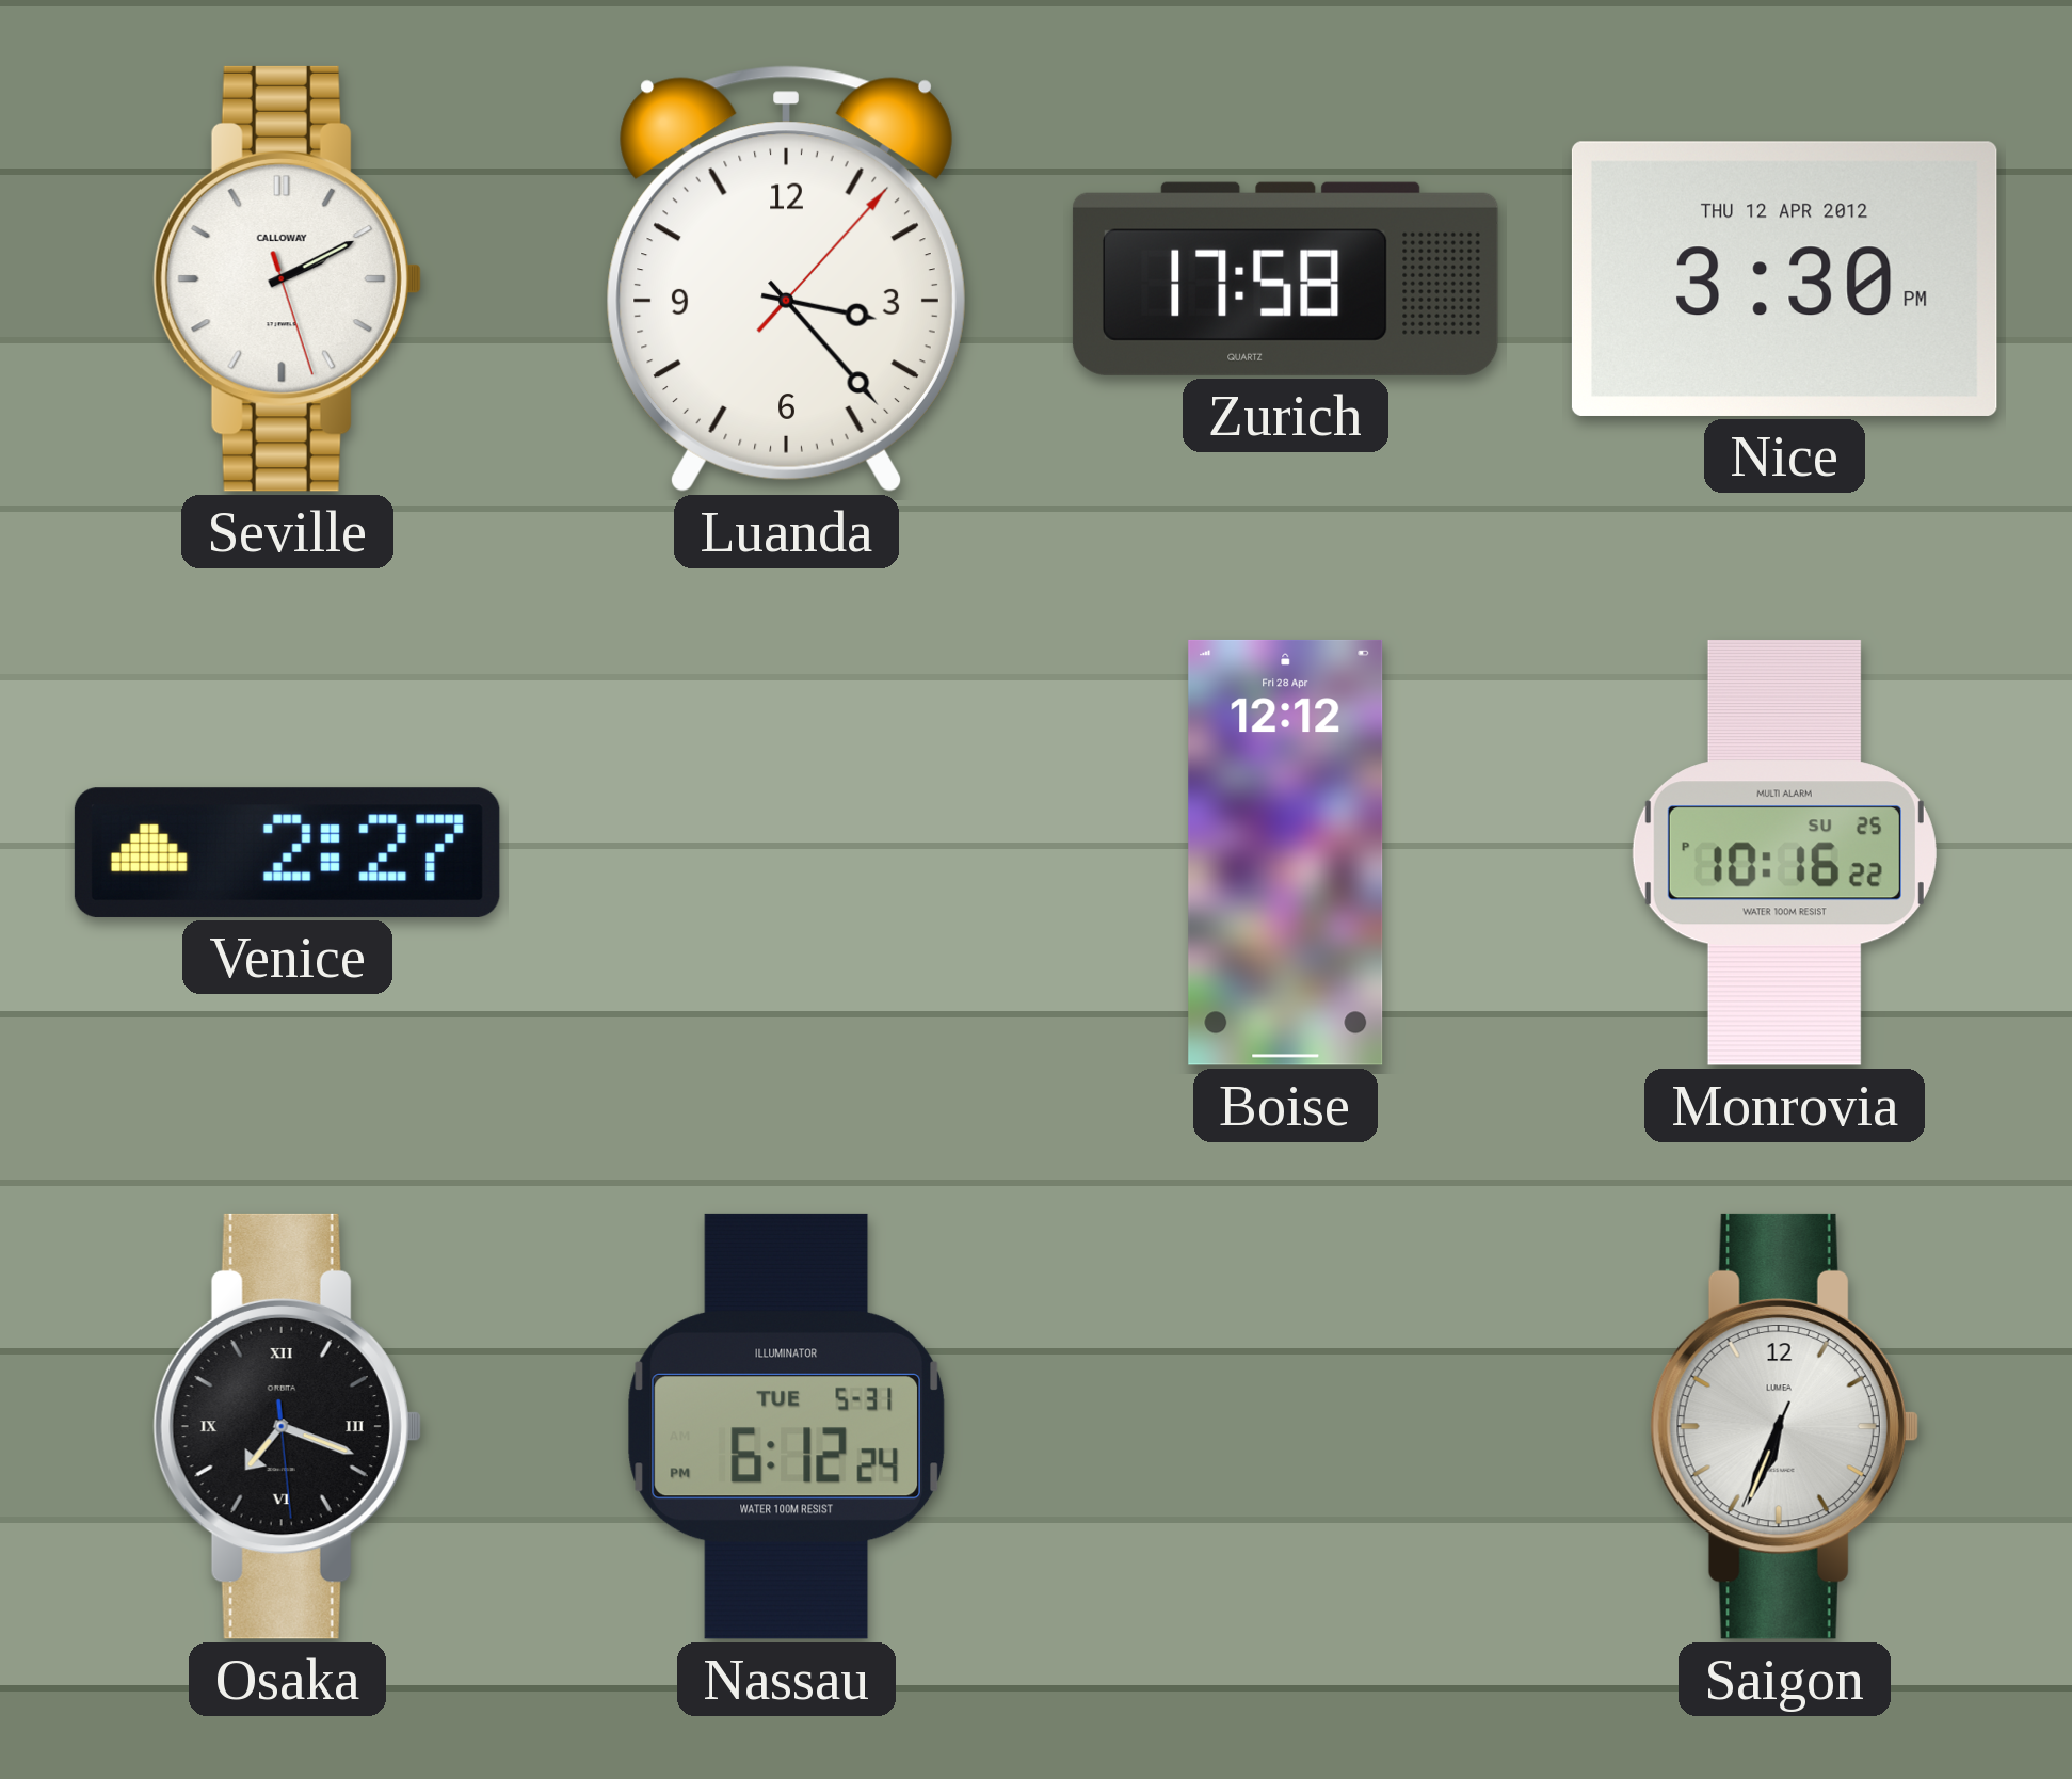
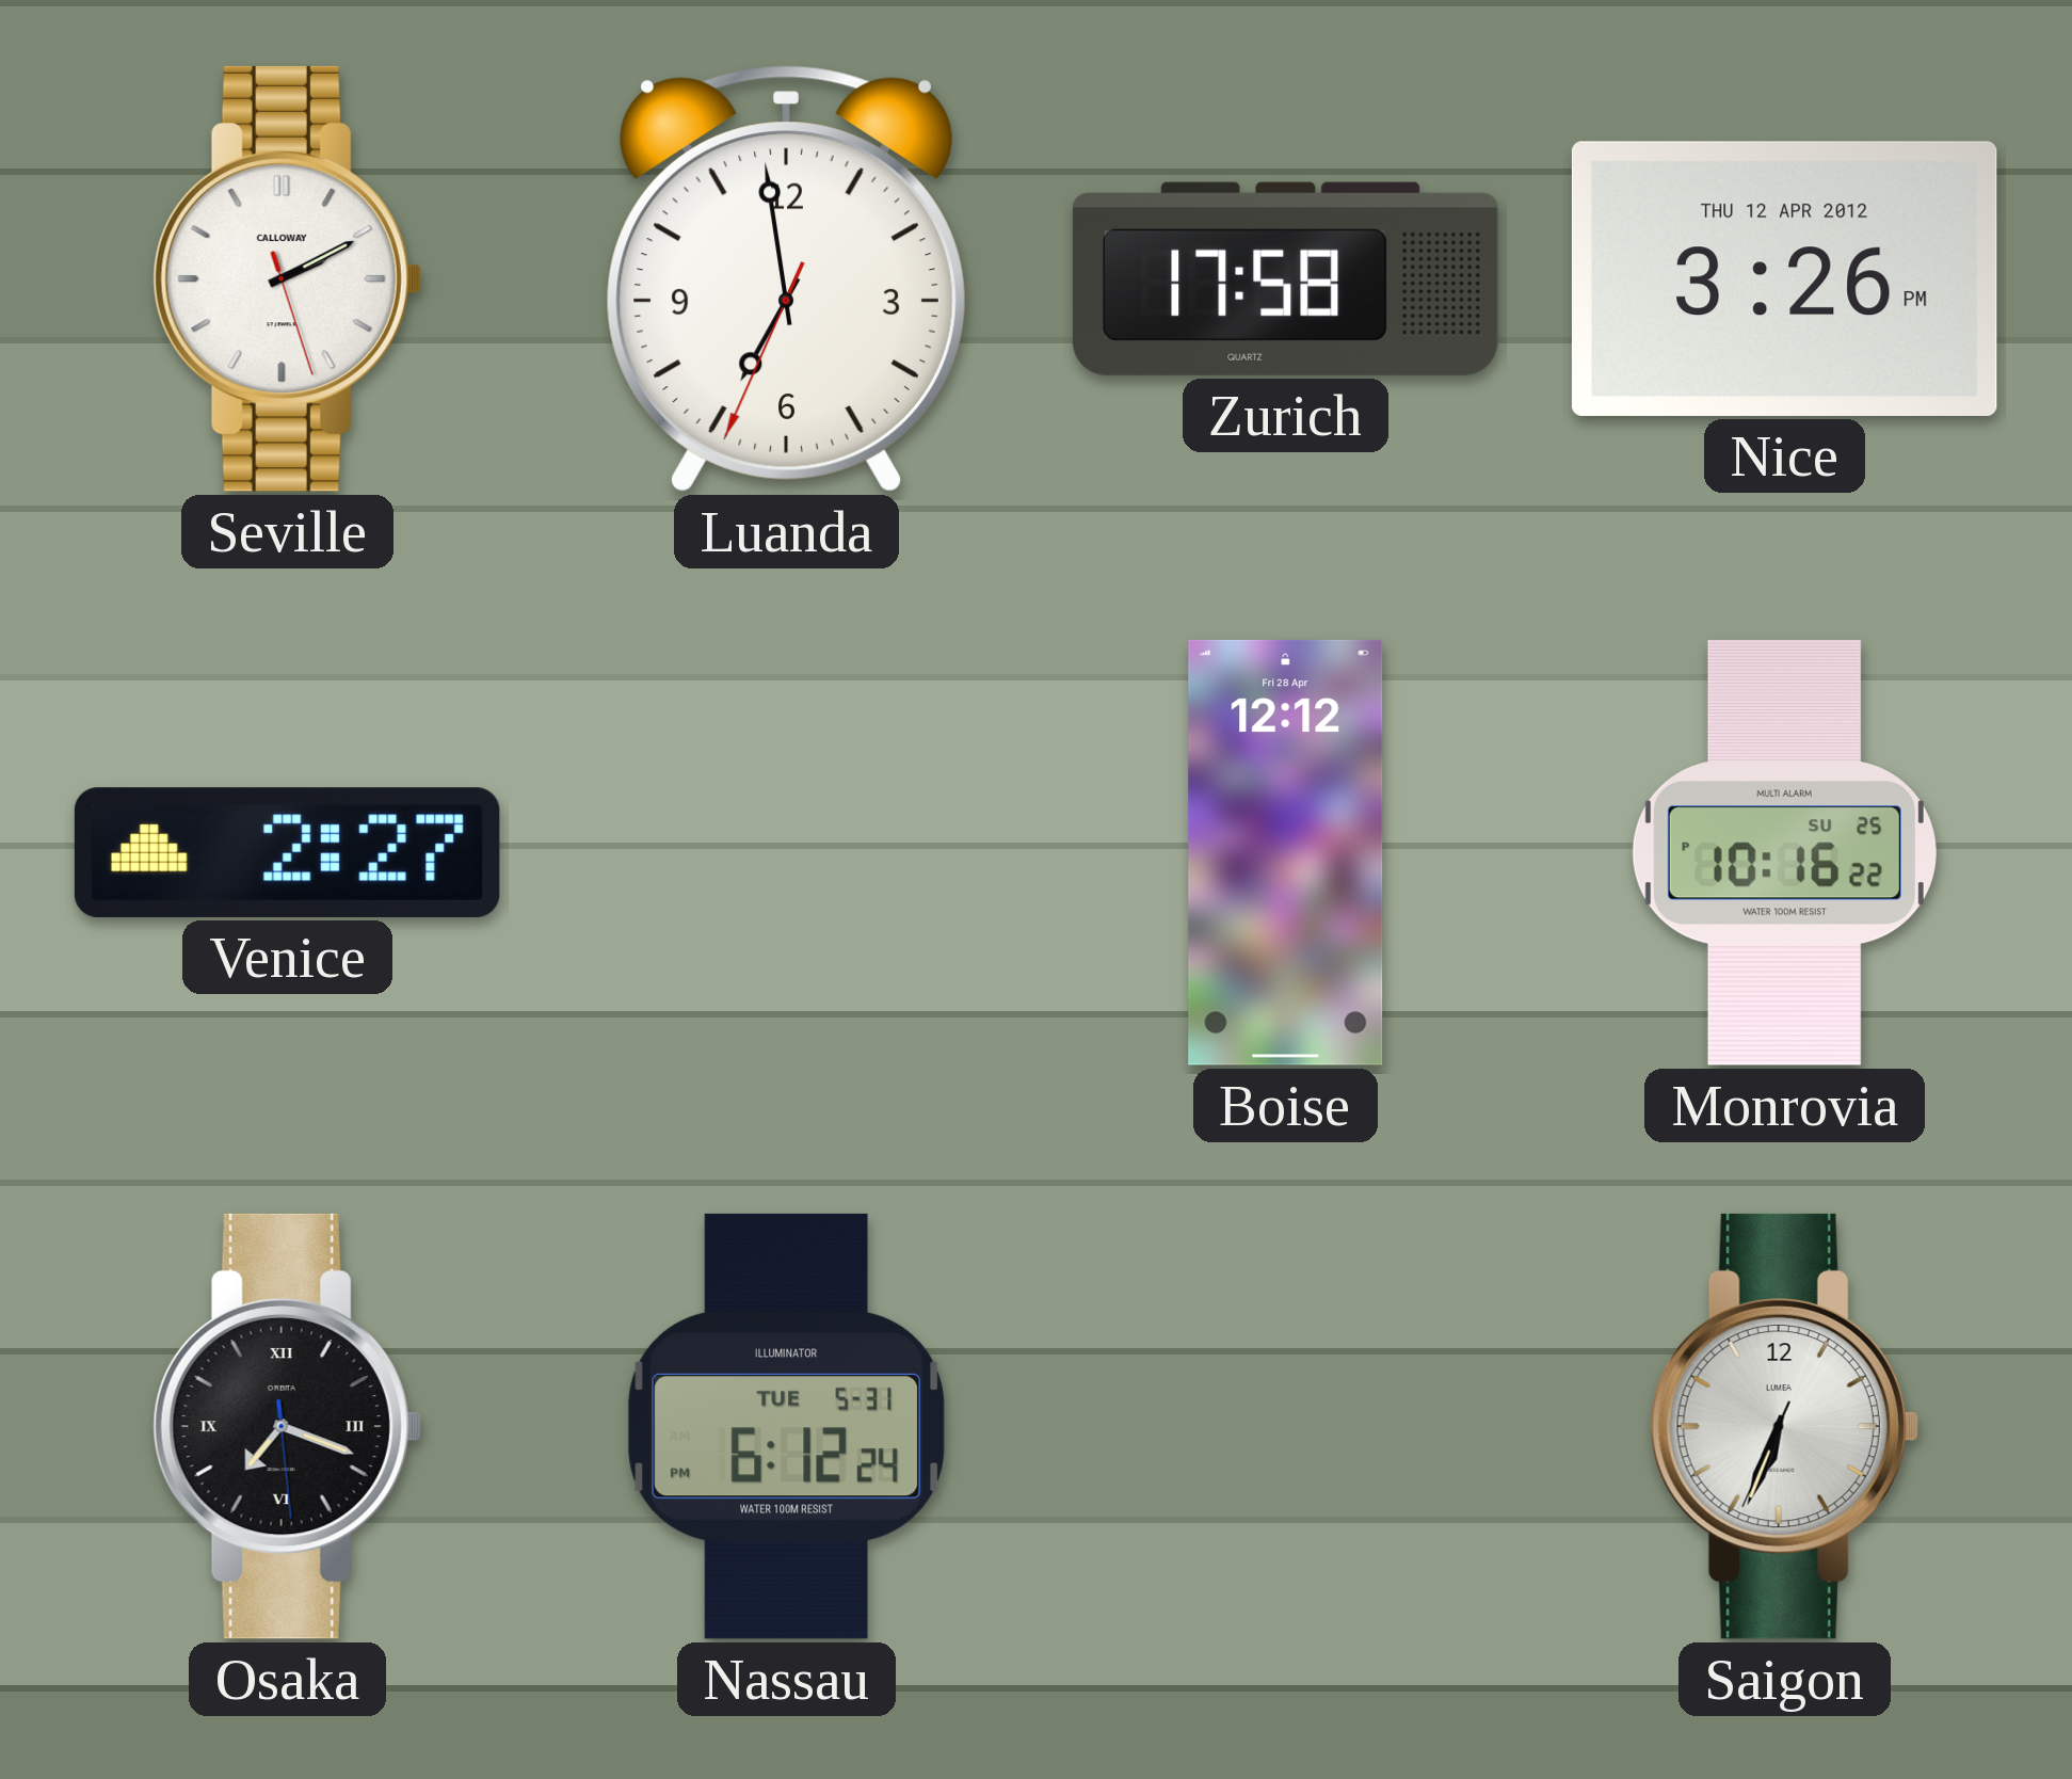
Luanda: 3:23 -> 6:58
Nice: 3:30 -> 3:26
